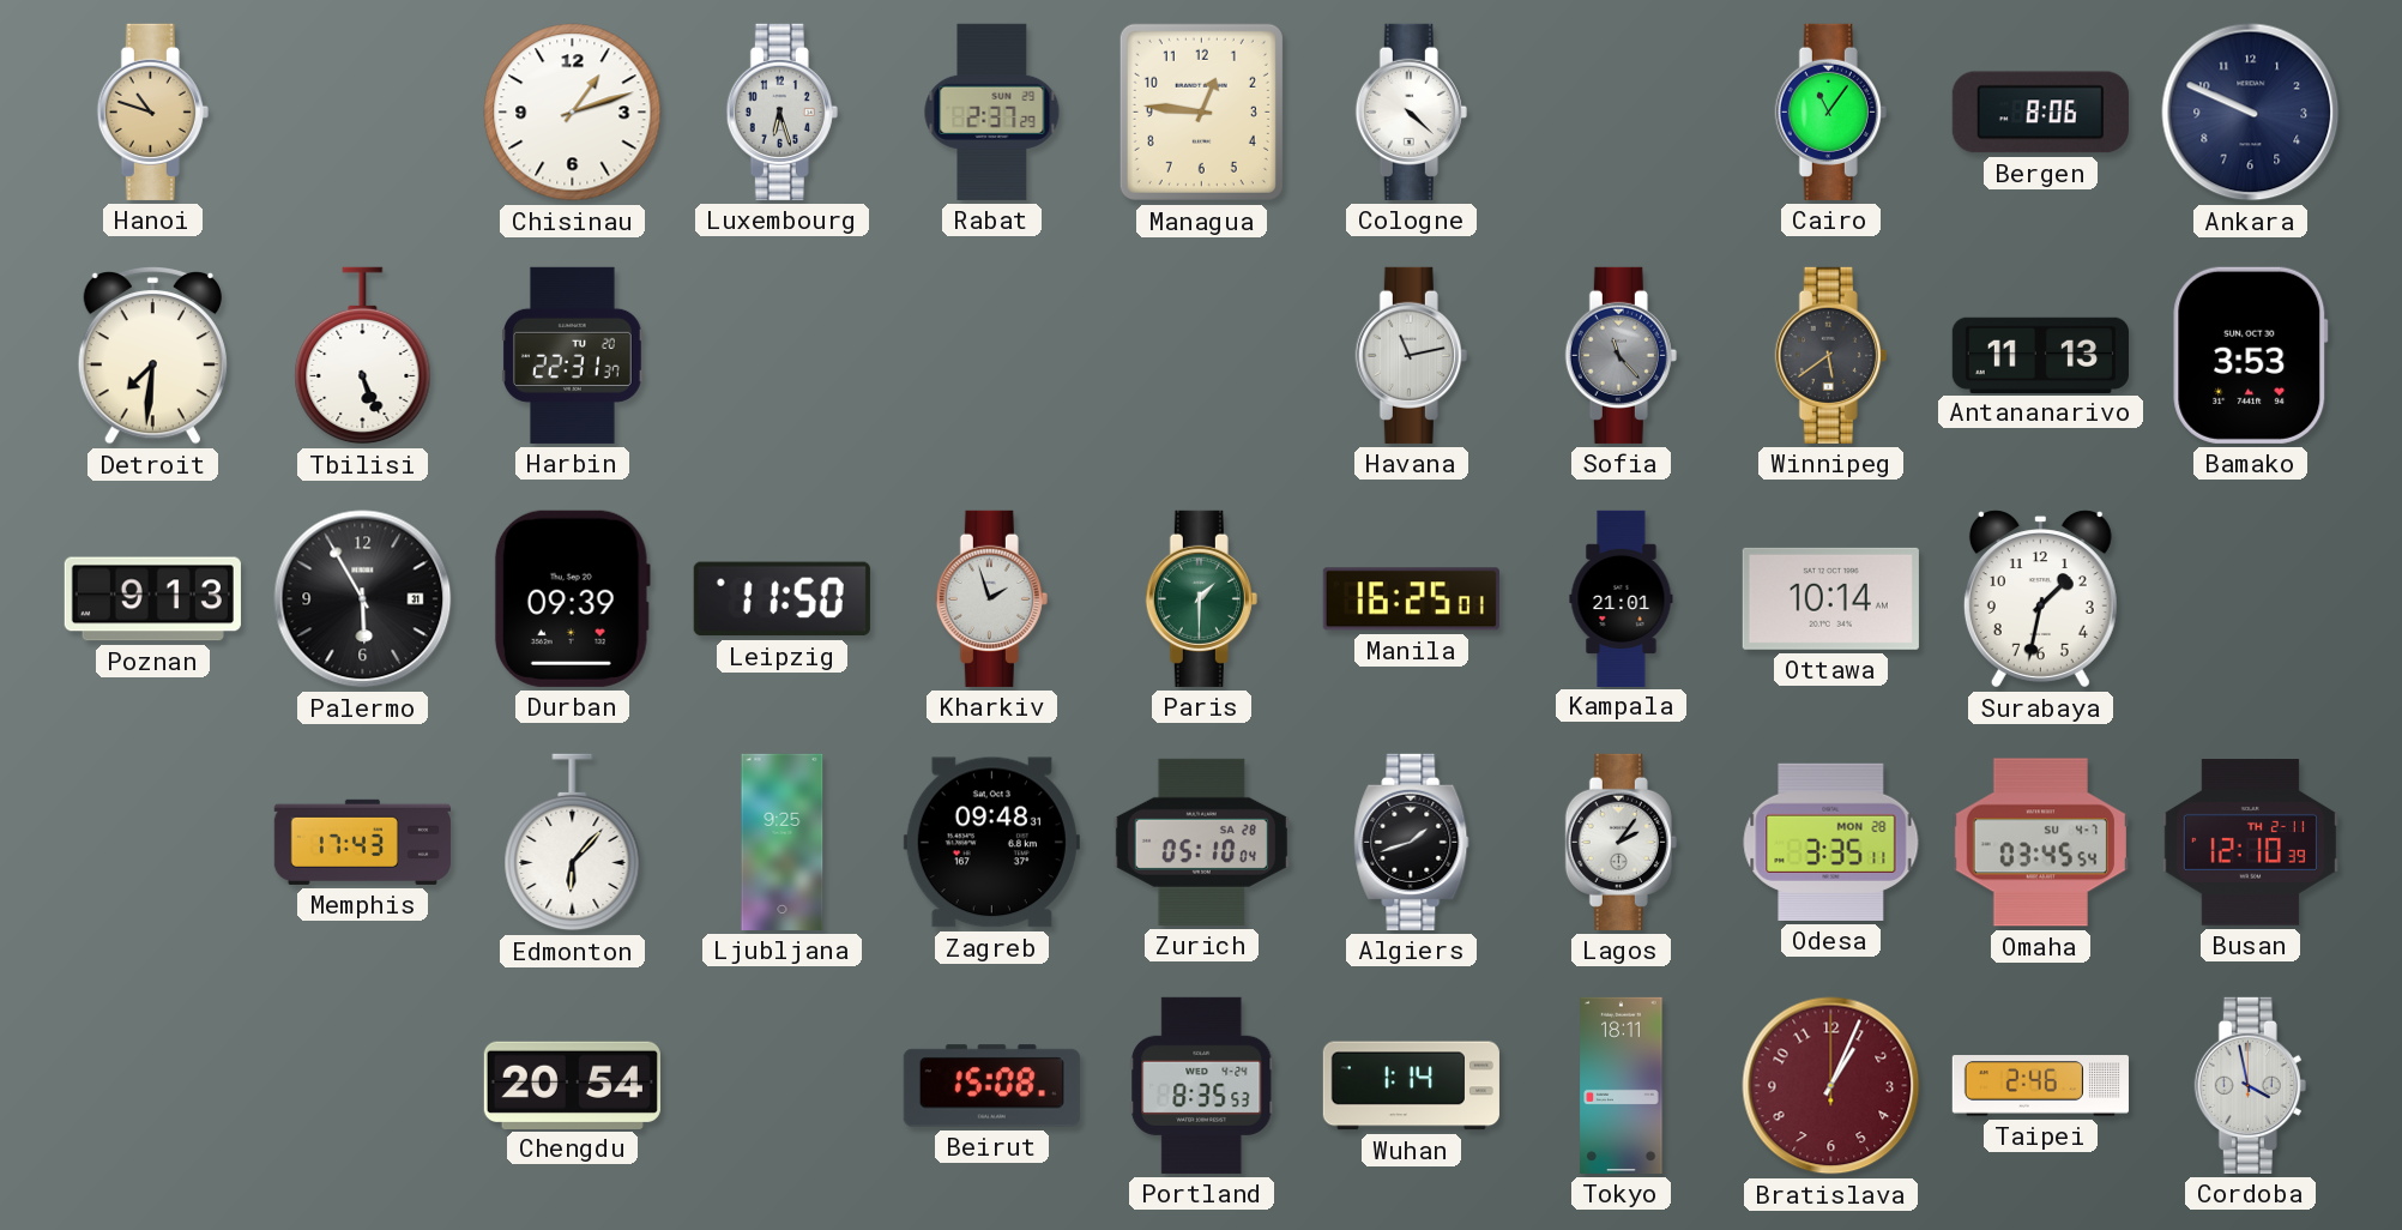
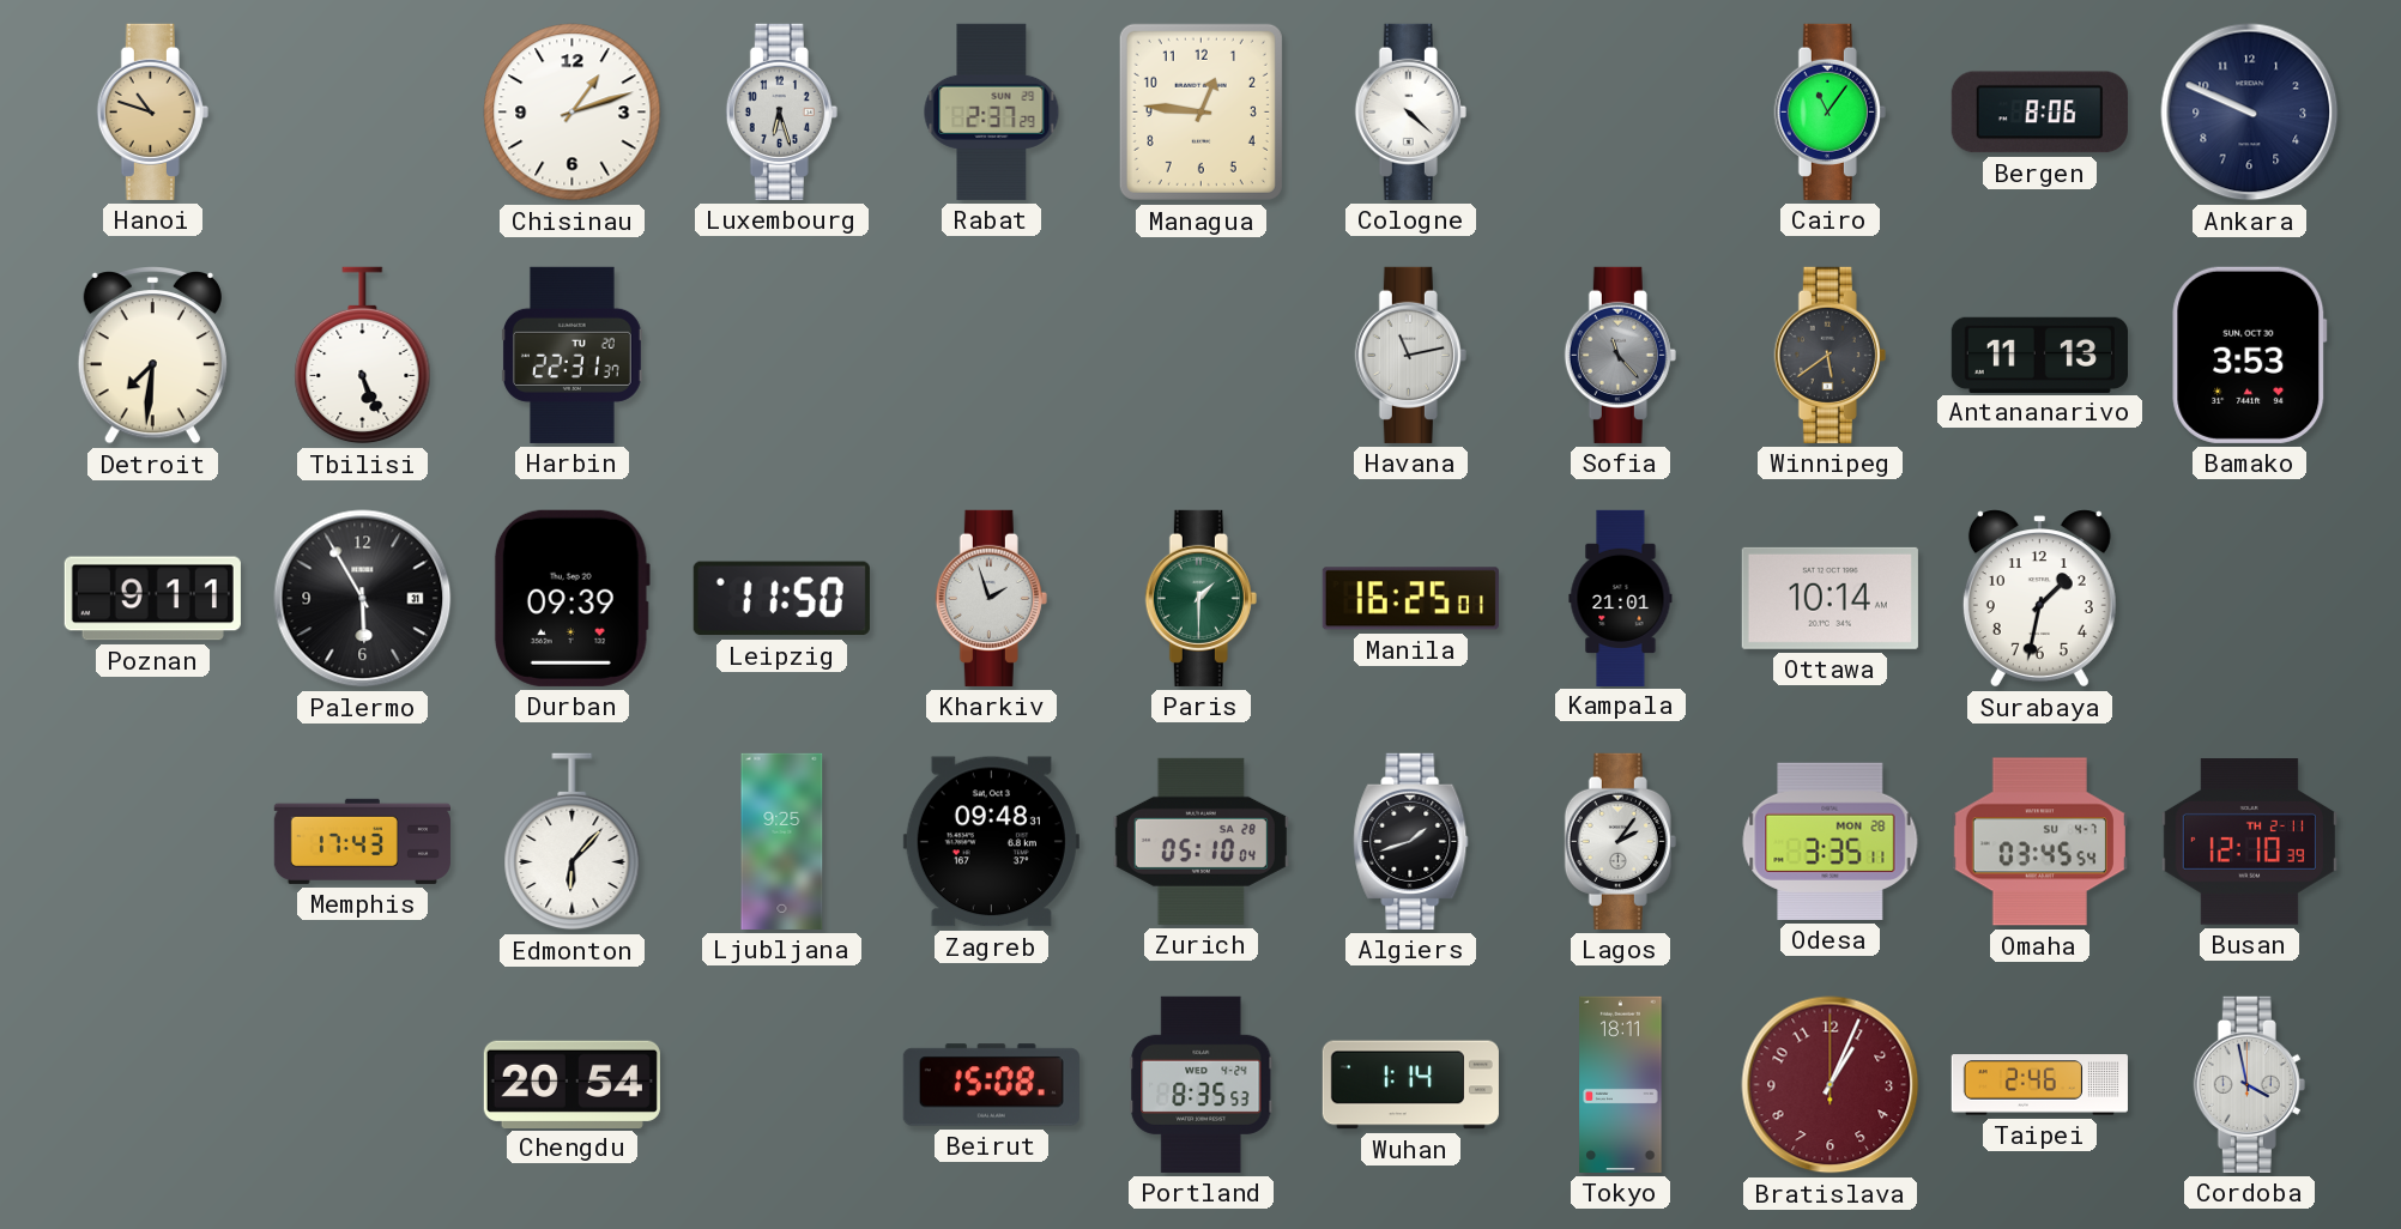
Poznan: 9:13 -> 9:11
